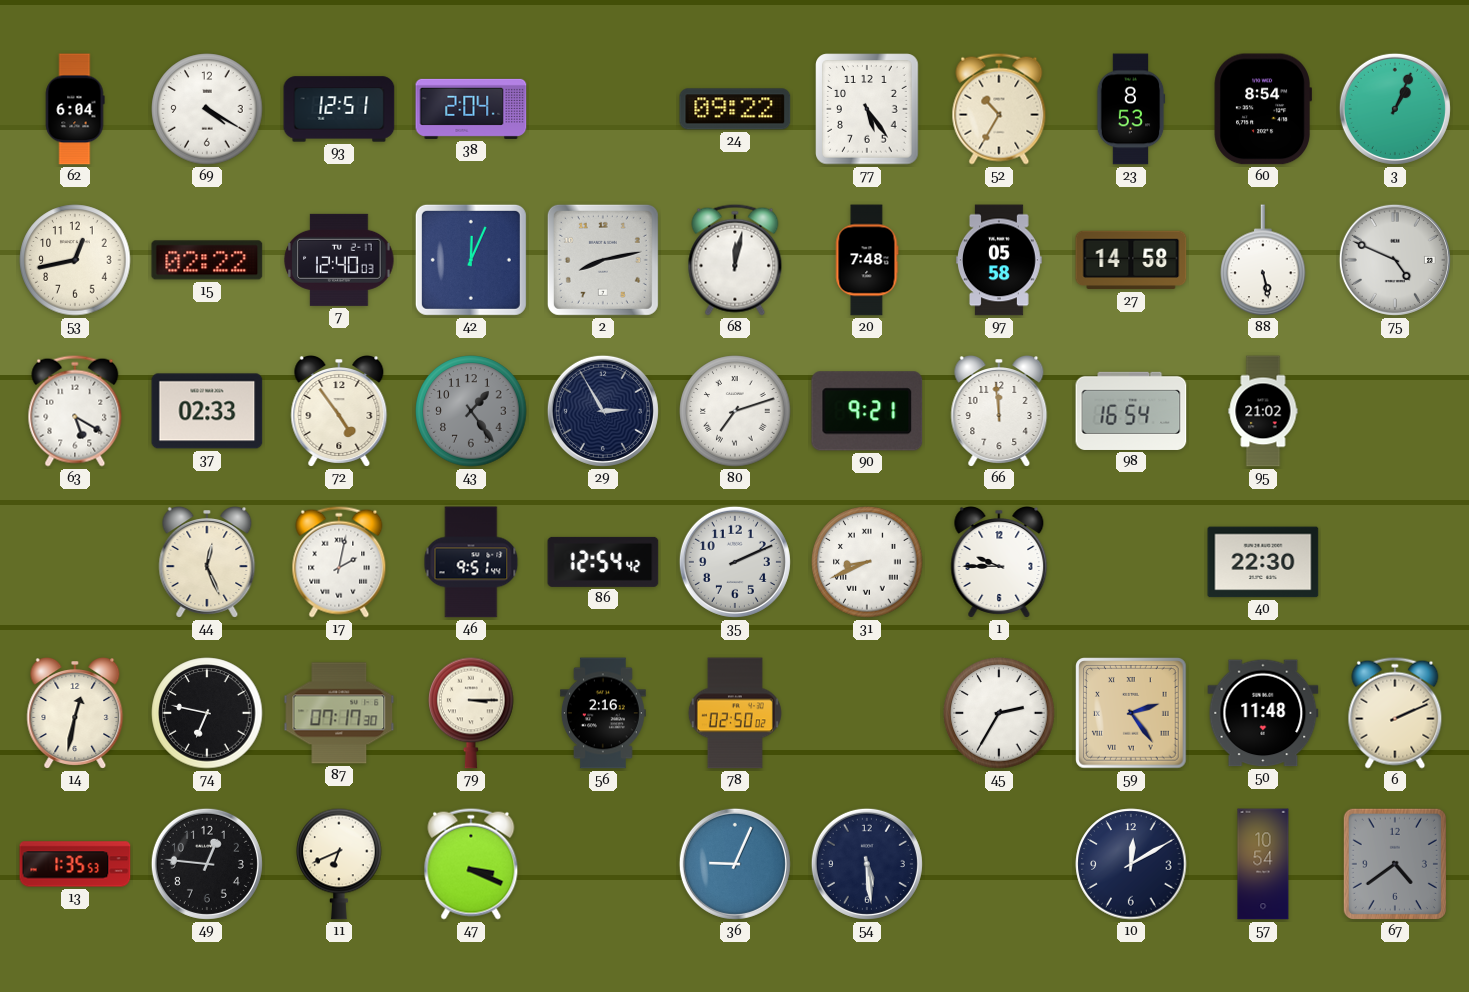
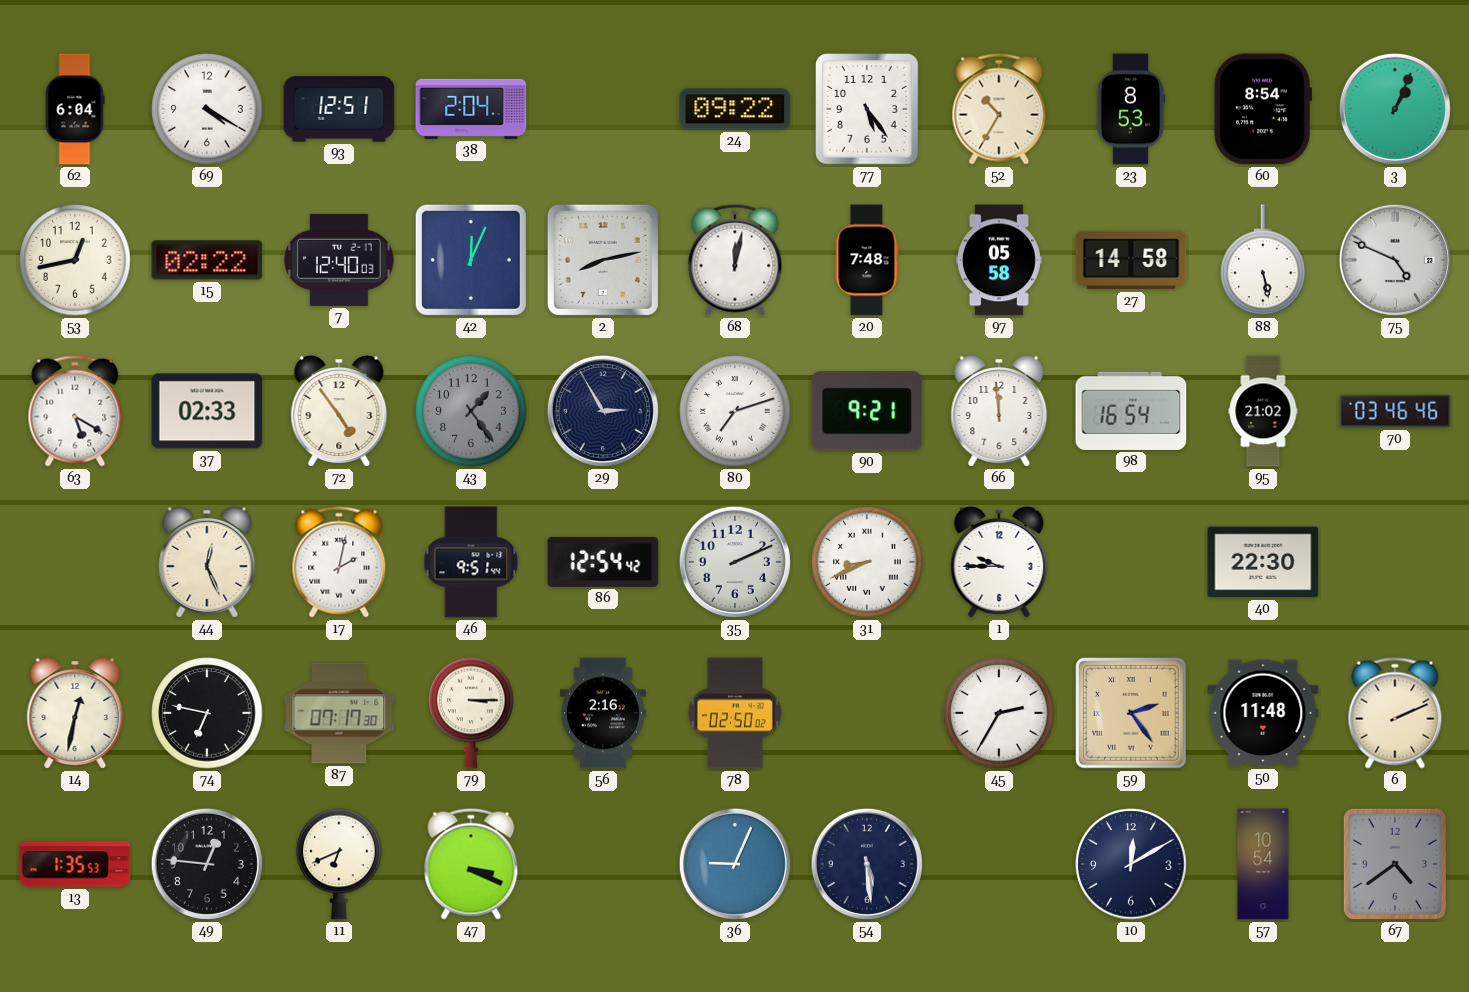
70: none -> 03:46
